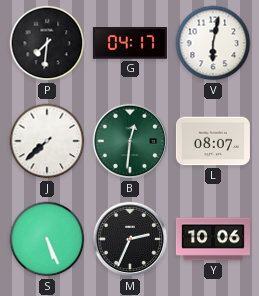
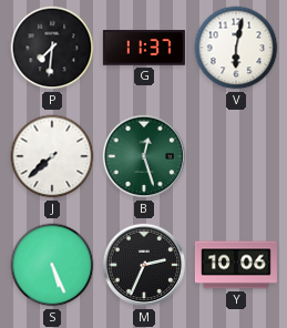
G: 04:17 -> 11:37
B: 12:31 -> 12:27
L: 08:07 -> none
